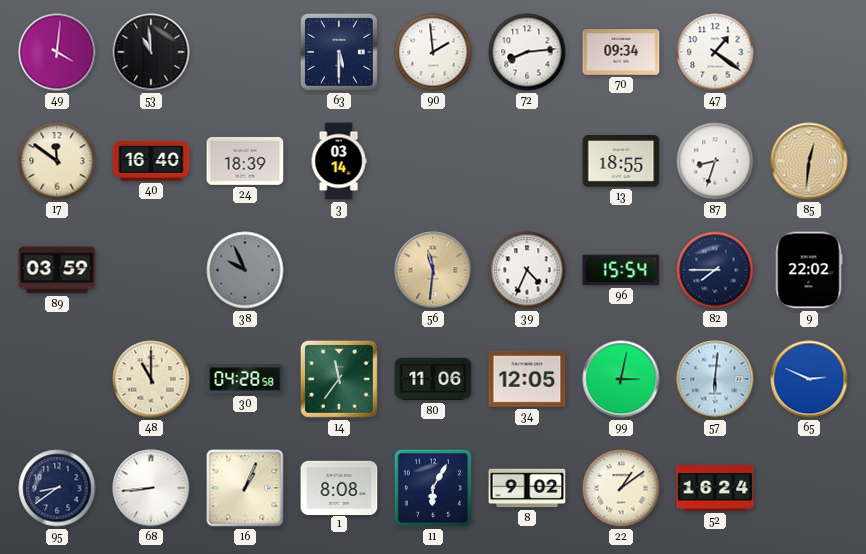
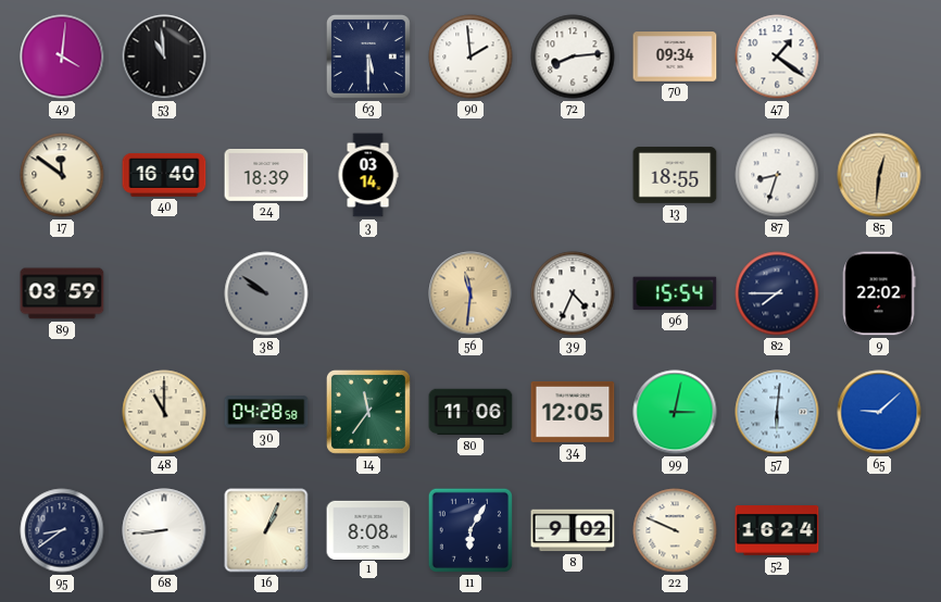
38: 9:56 -> 9:51
65: 2:49 -> 9:08
22: 1:09 -> 9:49
